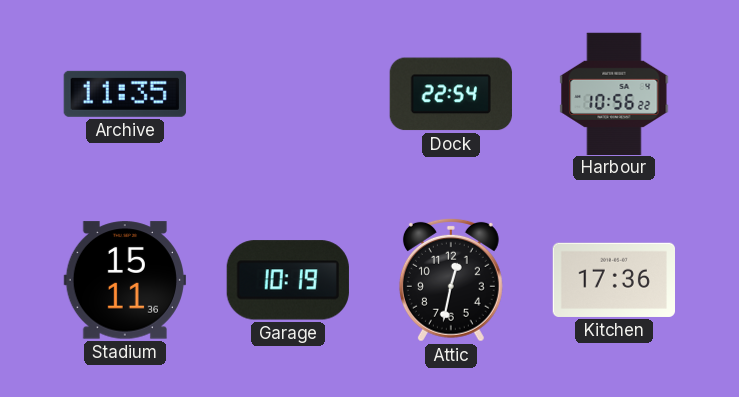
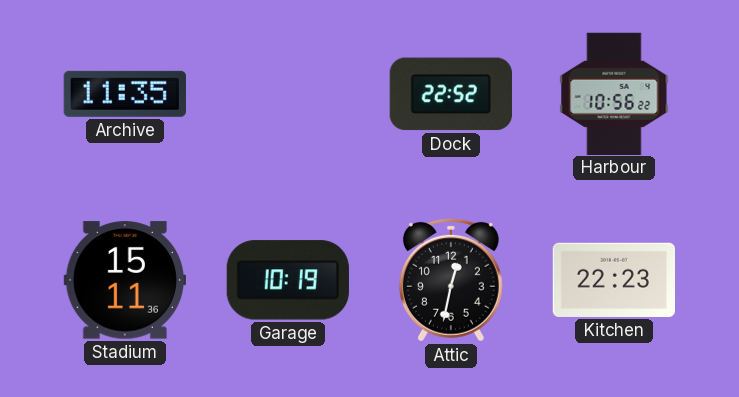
Dock: 22:54 -> 22:52
Kitchen: 17:36 -> 22:23
